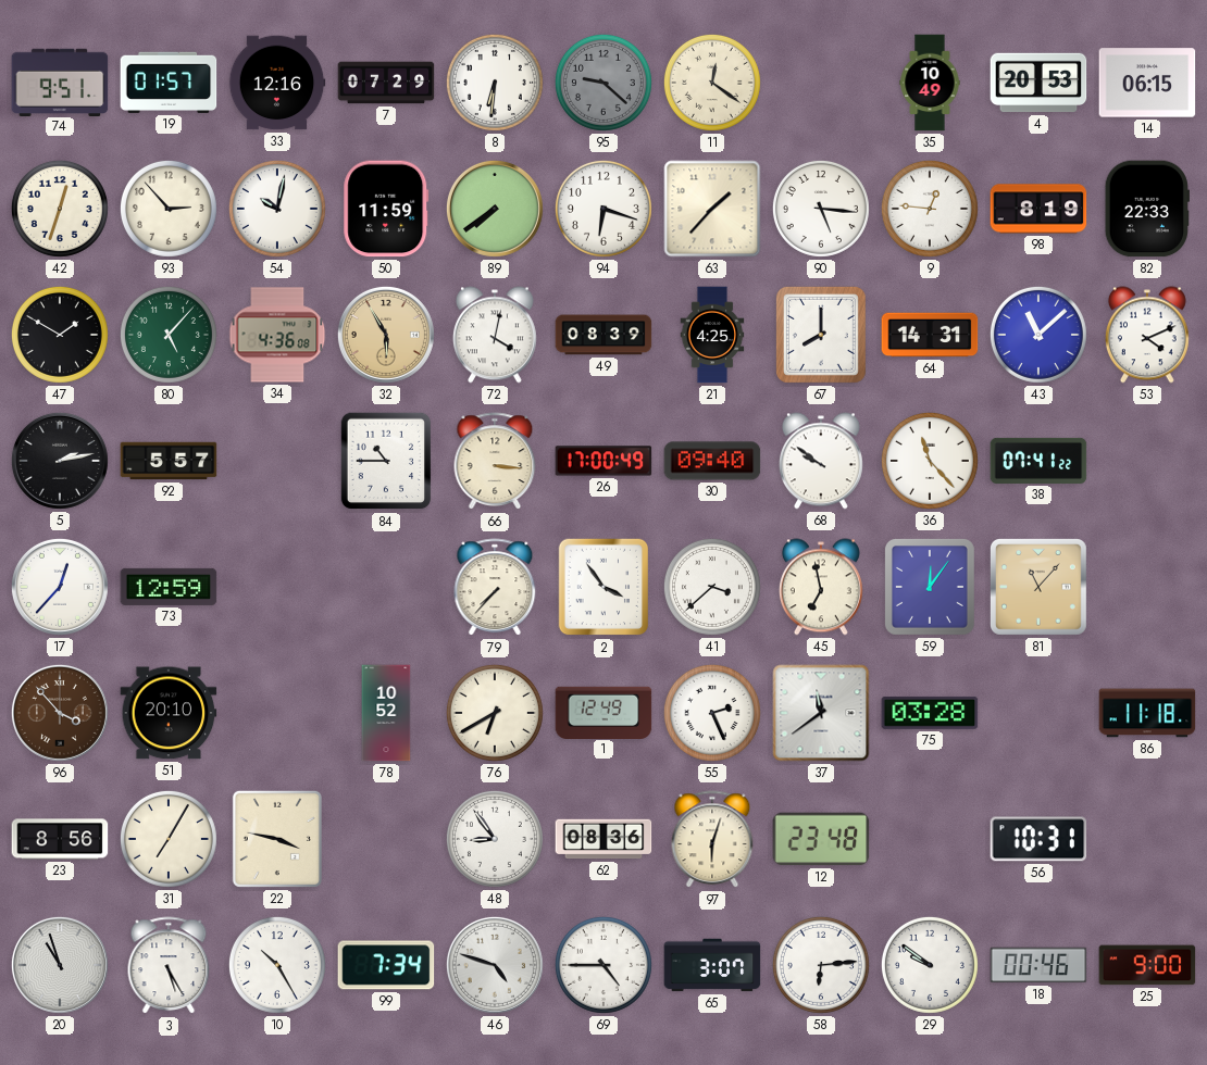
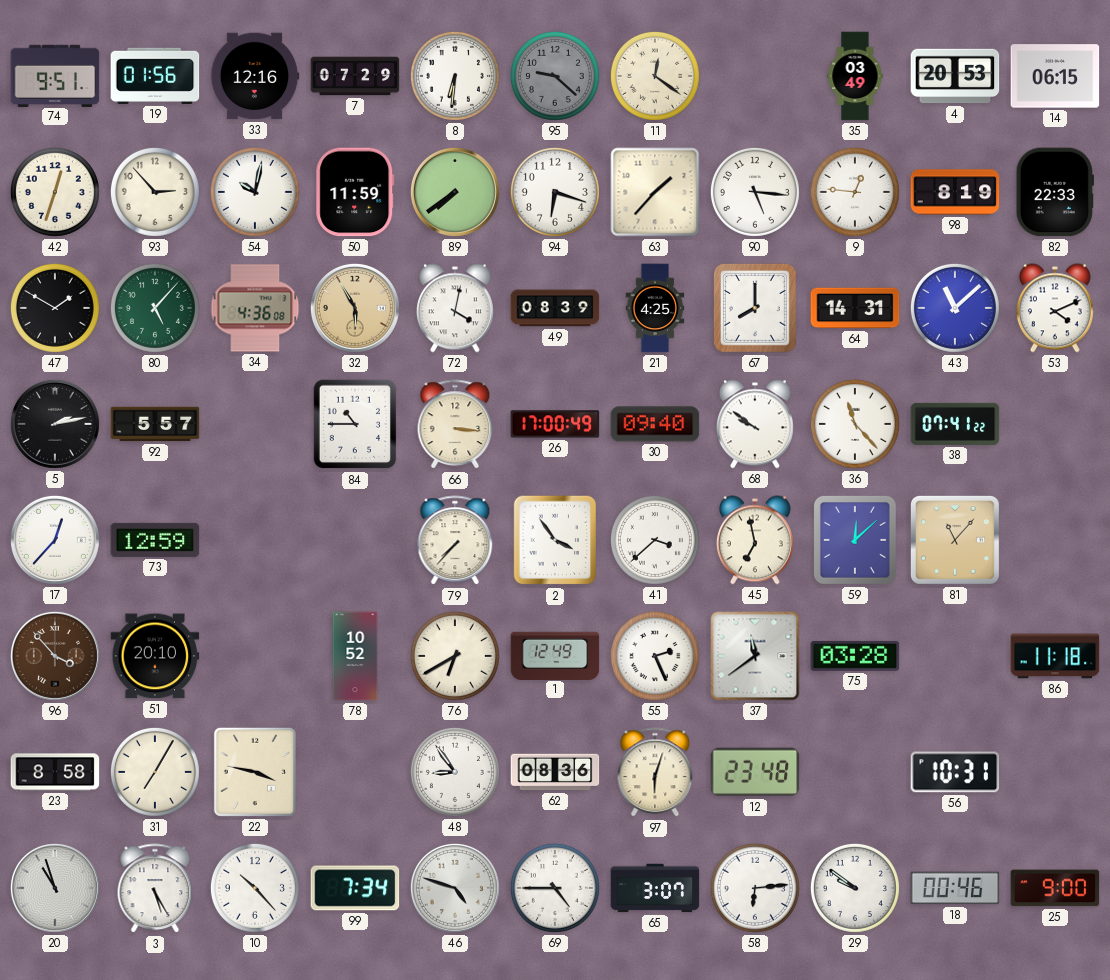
19: 01:57 -> 01:56
35: 10:49 -> 03:49
59: 12:06 -> 12:08
23: 8:56 -> 8:58
10: 10:25 -> 10:23
